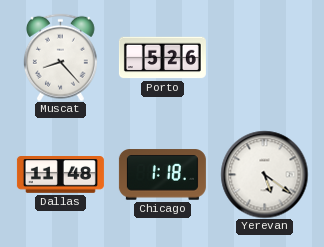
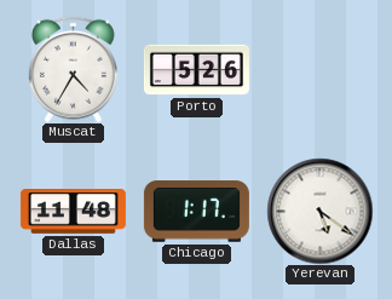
Muscat: 8:23 -> 4:35
Chicago: 1:18 -> 1:17
